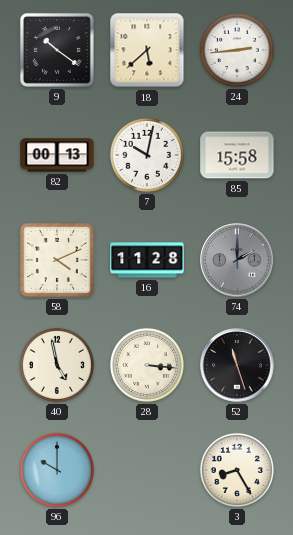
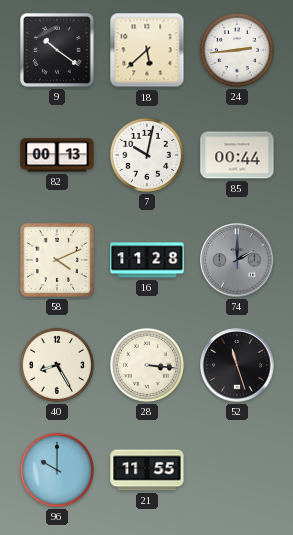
85: 15:58 -> 00:44
40: 4:58 -> 8:25
21: none -> 11:55
3: 8:25 -> none
